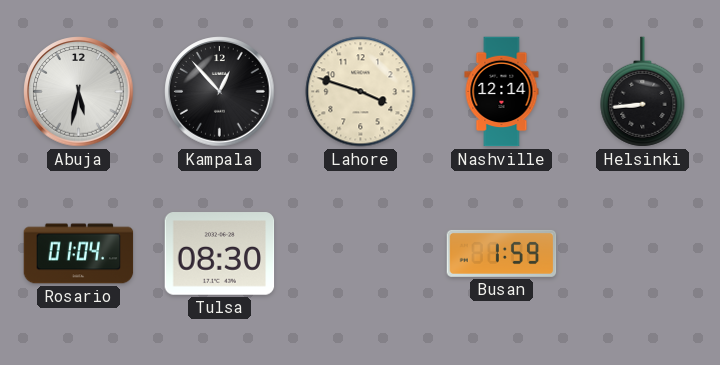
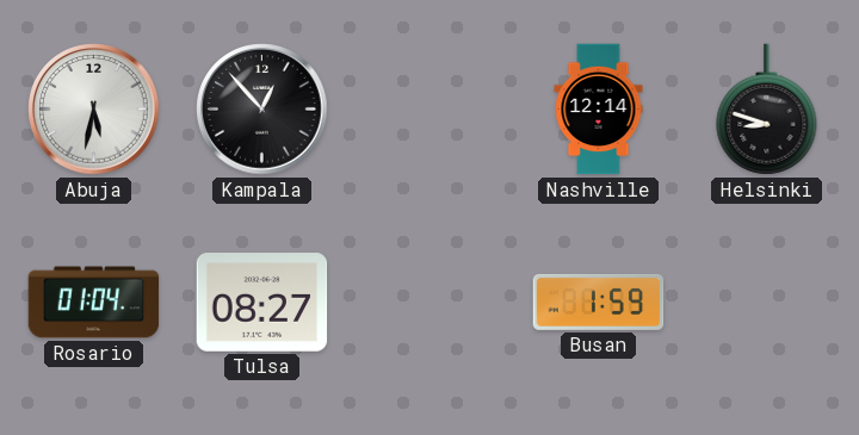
Lahore: 3:48 -> none
Helsinki: 8:44 -> 8:48
Tulsa: 08:30 -> 08:27
